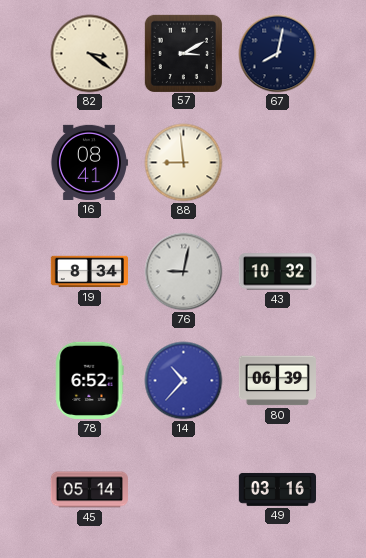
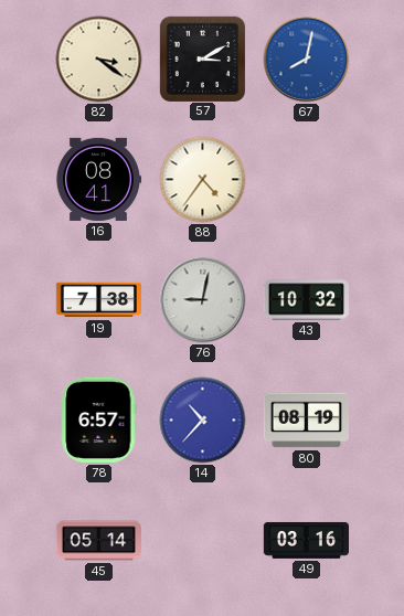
67 dial: navy -> blue
88: 8:59 -> 4:36
19: 8:34 -> 7:38
78: 6:52 -> 6:57
80: 06:39 -> 08:19
